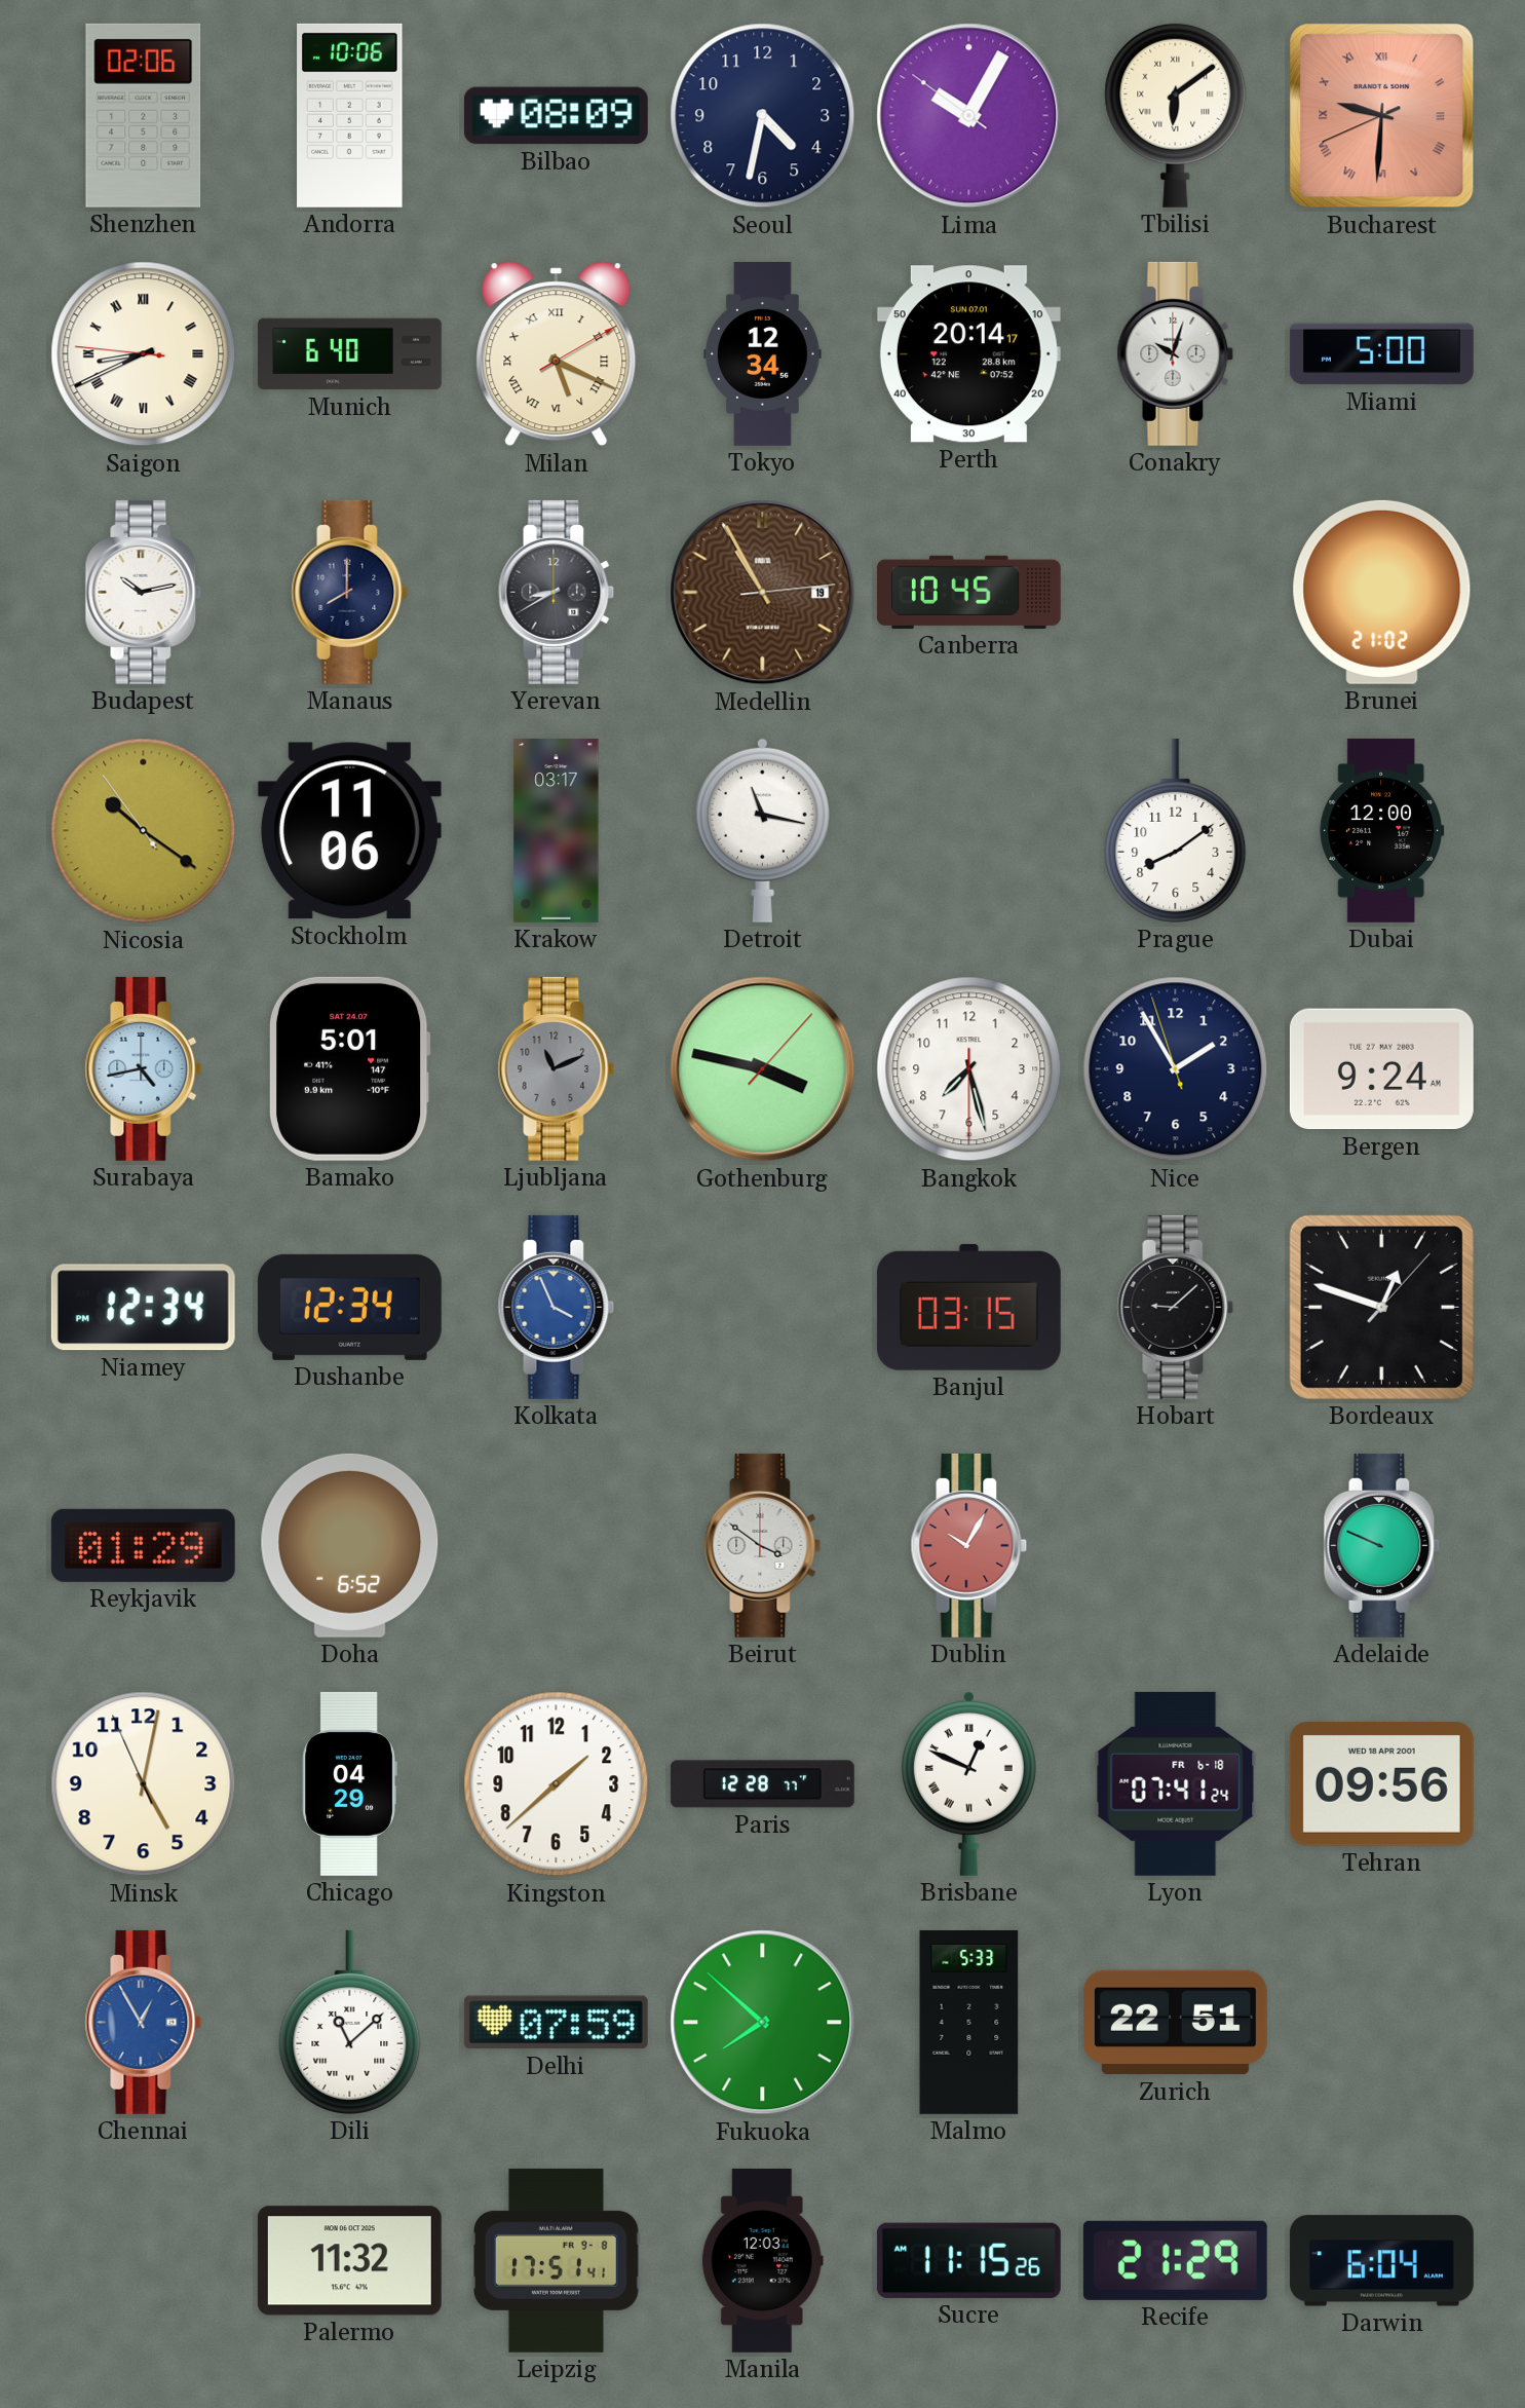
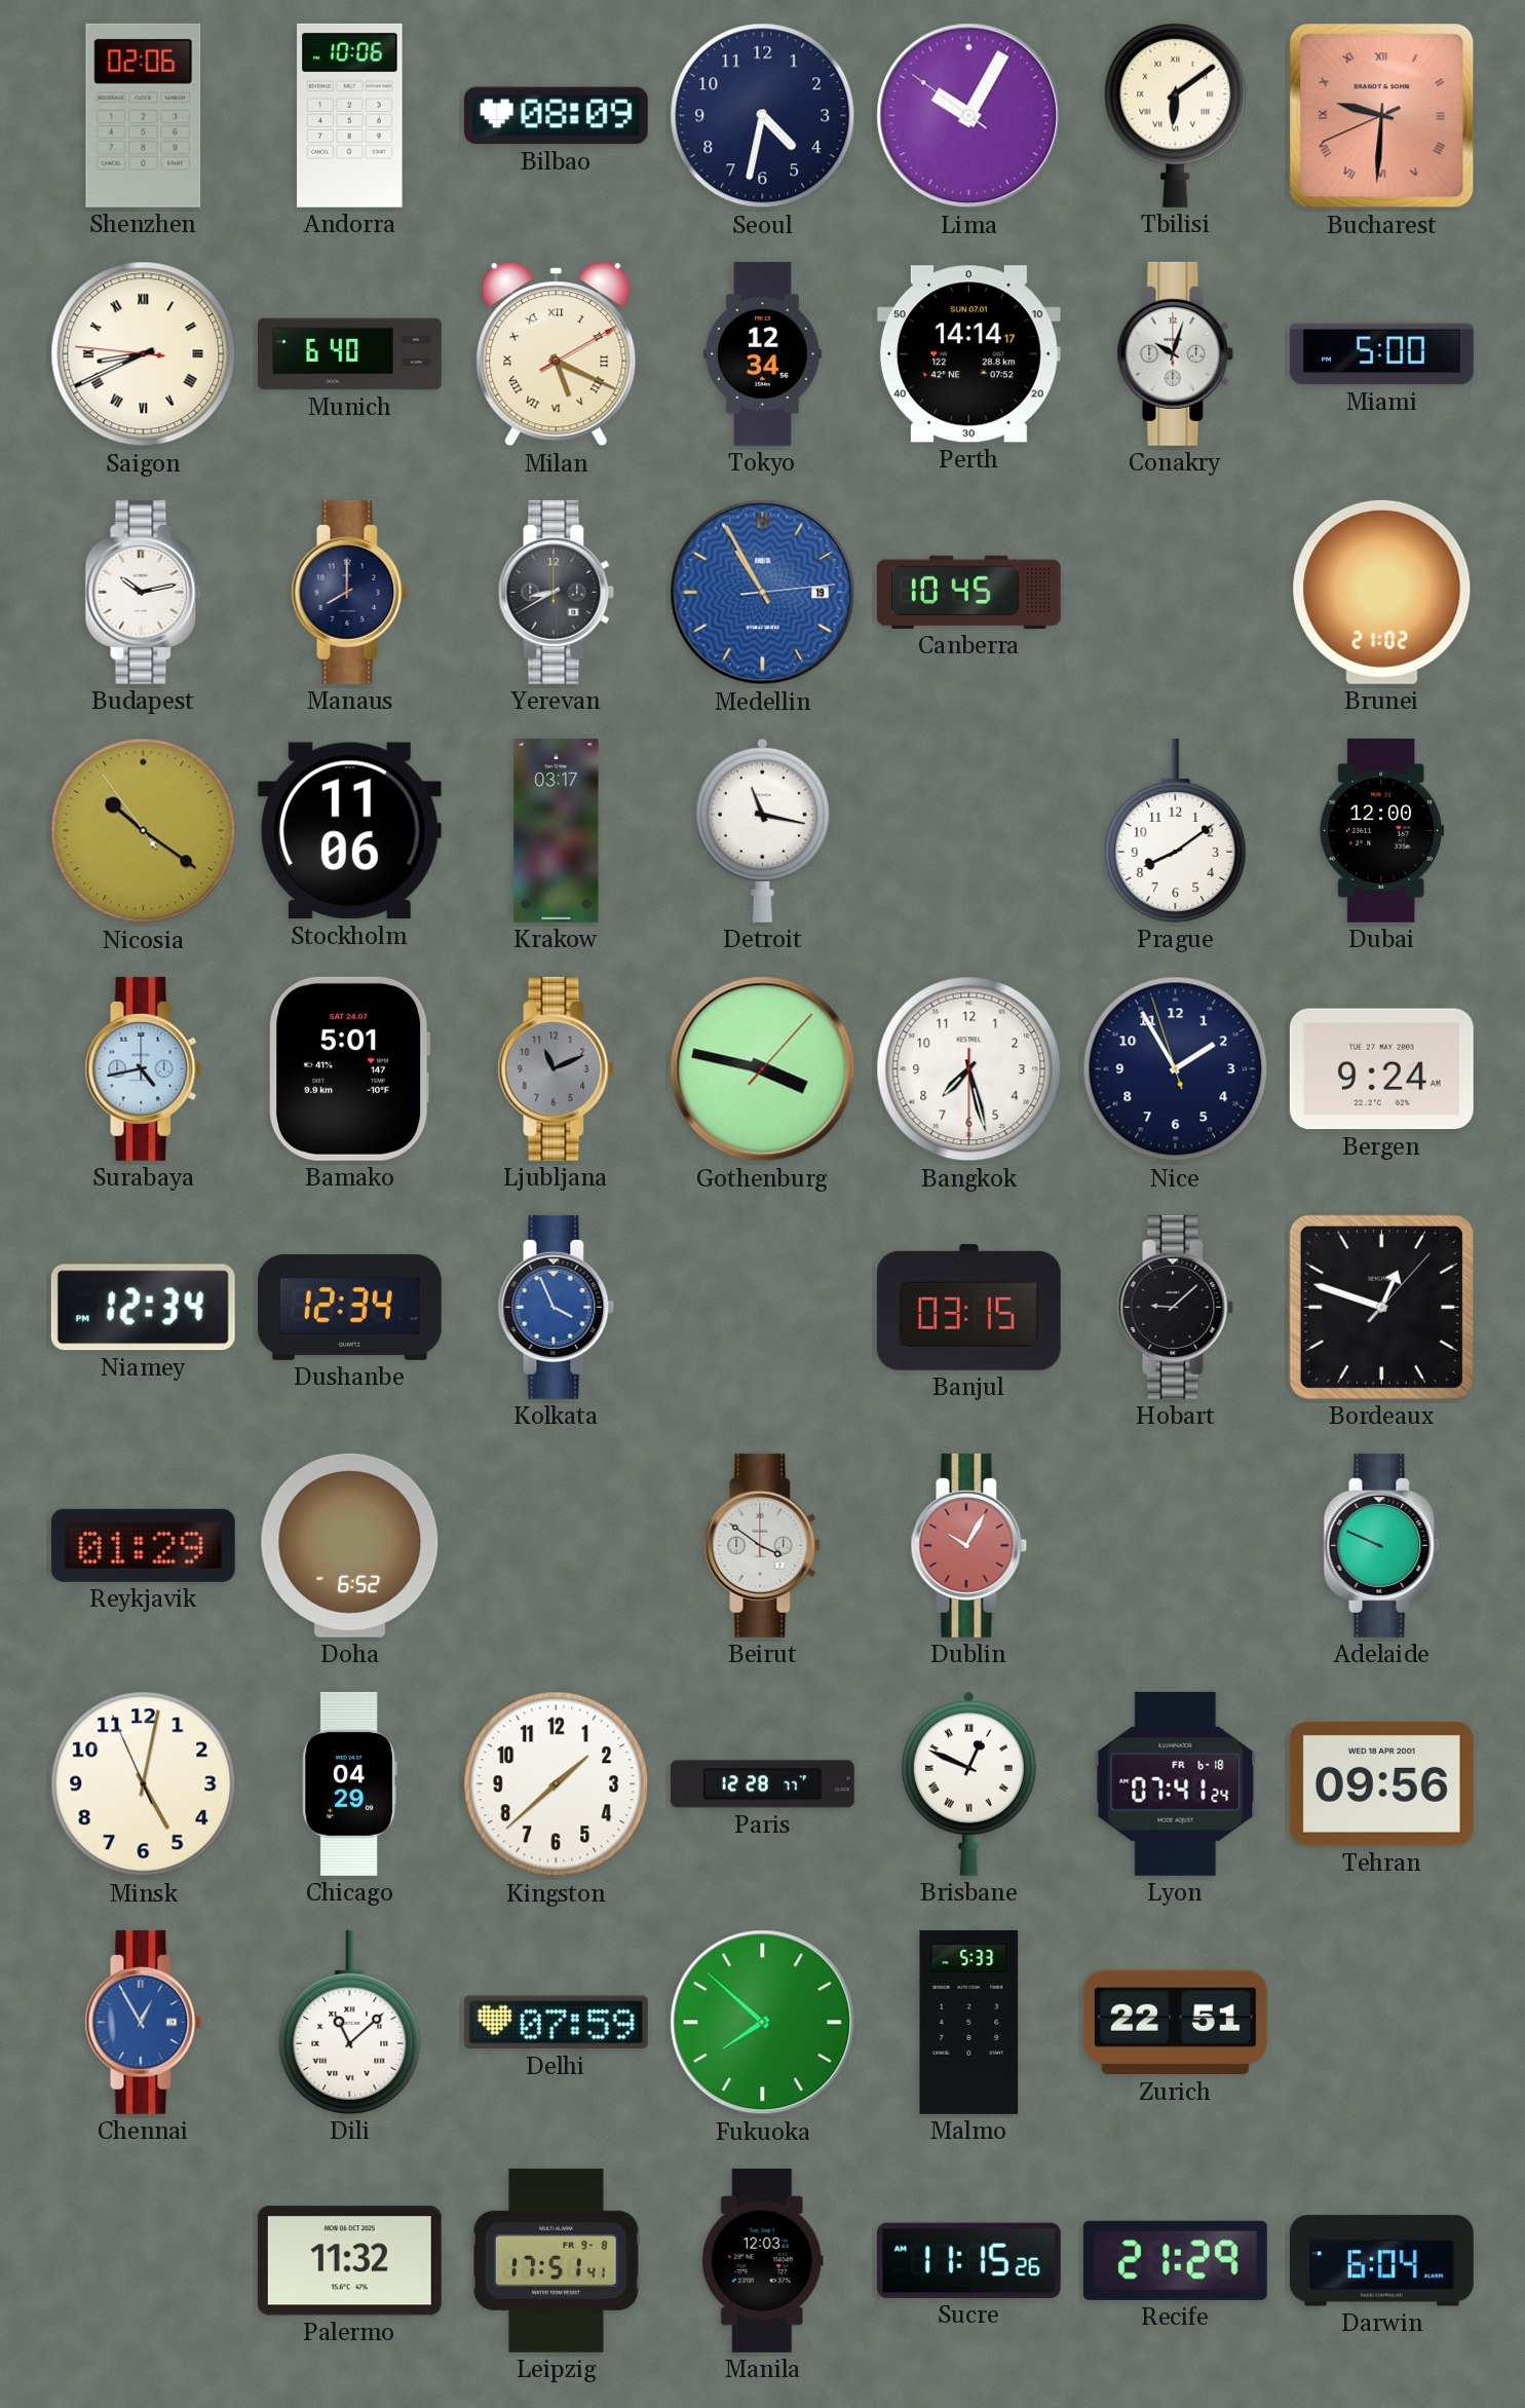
Perth: 20:14 -> 14:14
Medellin dial: brown -> blue
